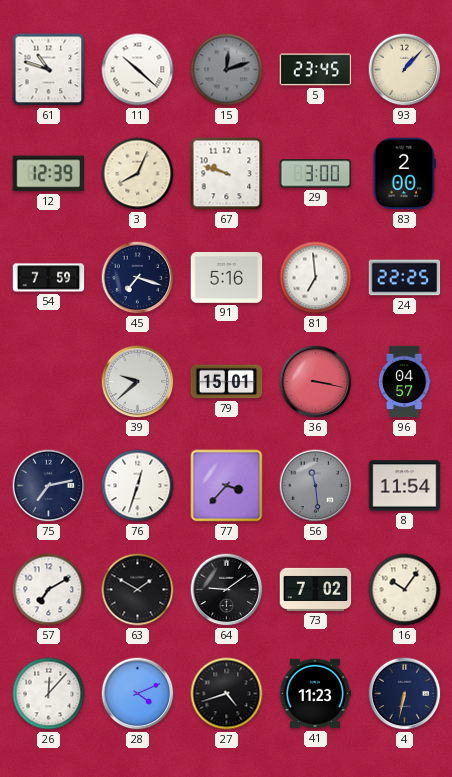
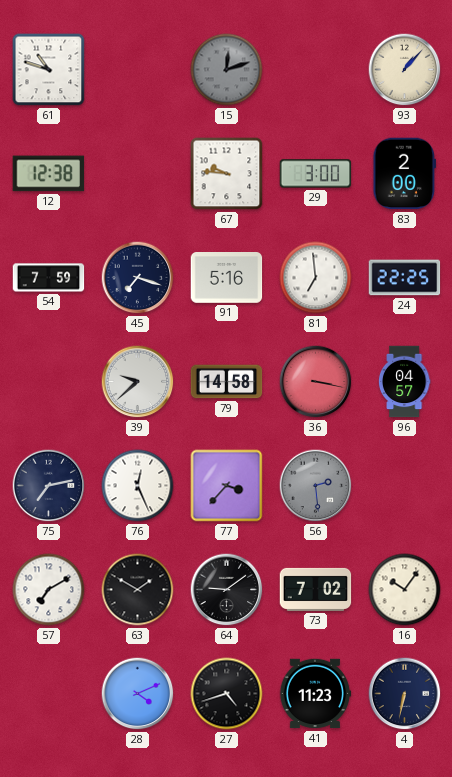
11: 10:22 -> none
5: 23:45 -> none
12: 12:39 -> 12:38
3: 8:04 -> none
67: 9:48 -> 9:46
79: 15:01 -> 14:58
76: 12:33 -> 12:26
56: 11:29 -> 2:29
8: 11:54 -> none
26: 12:07 -> none
